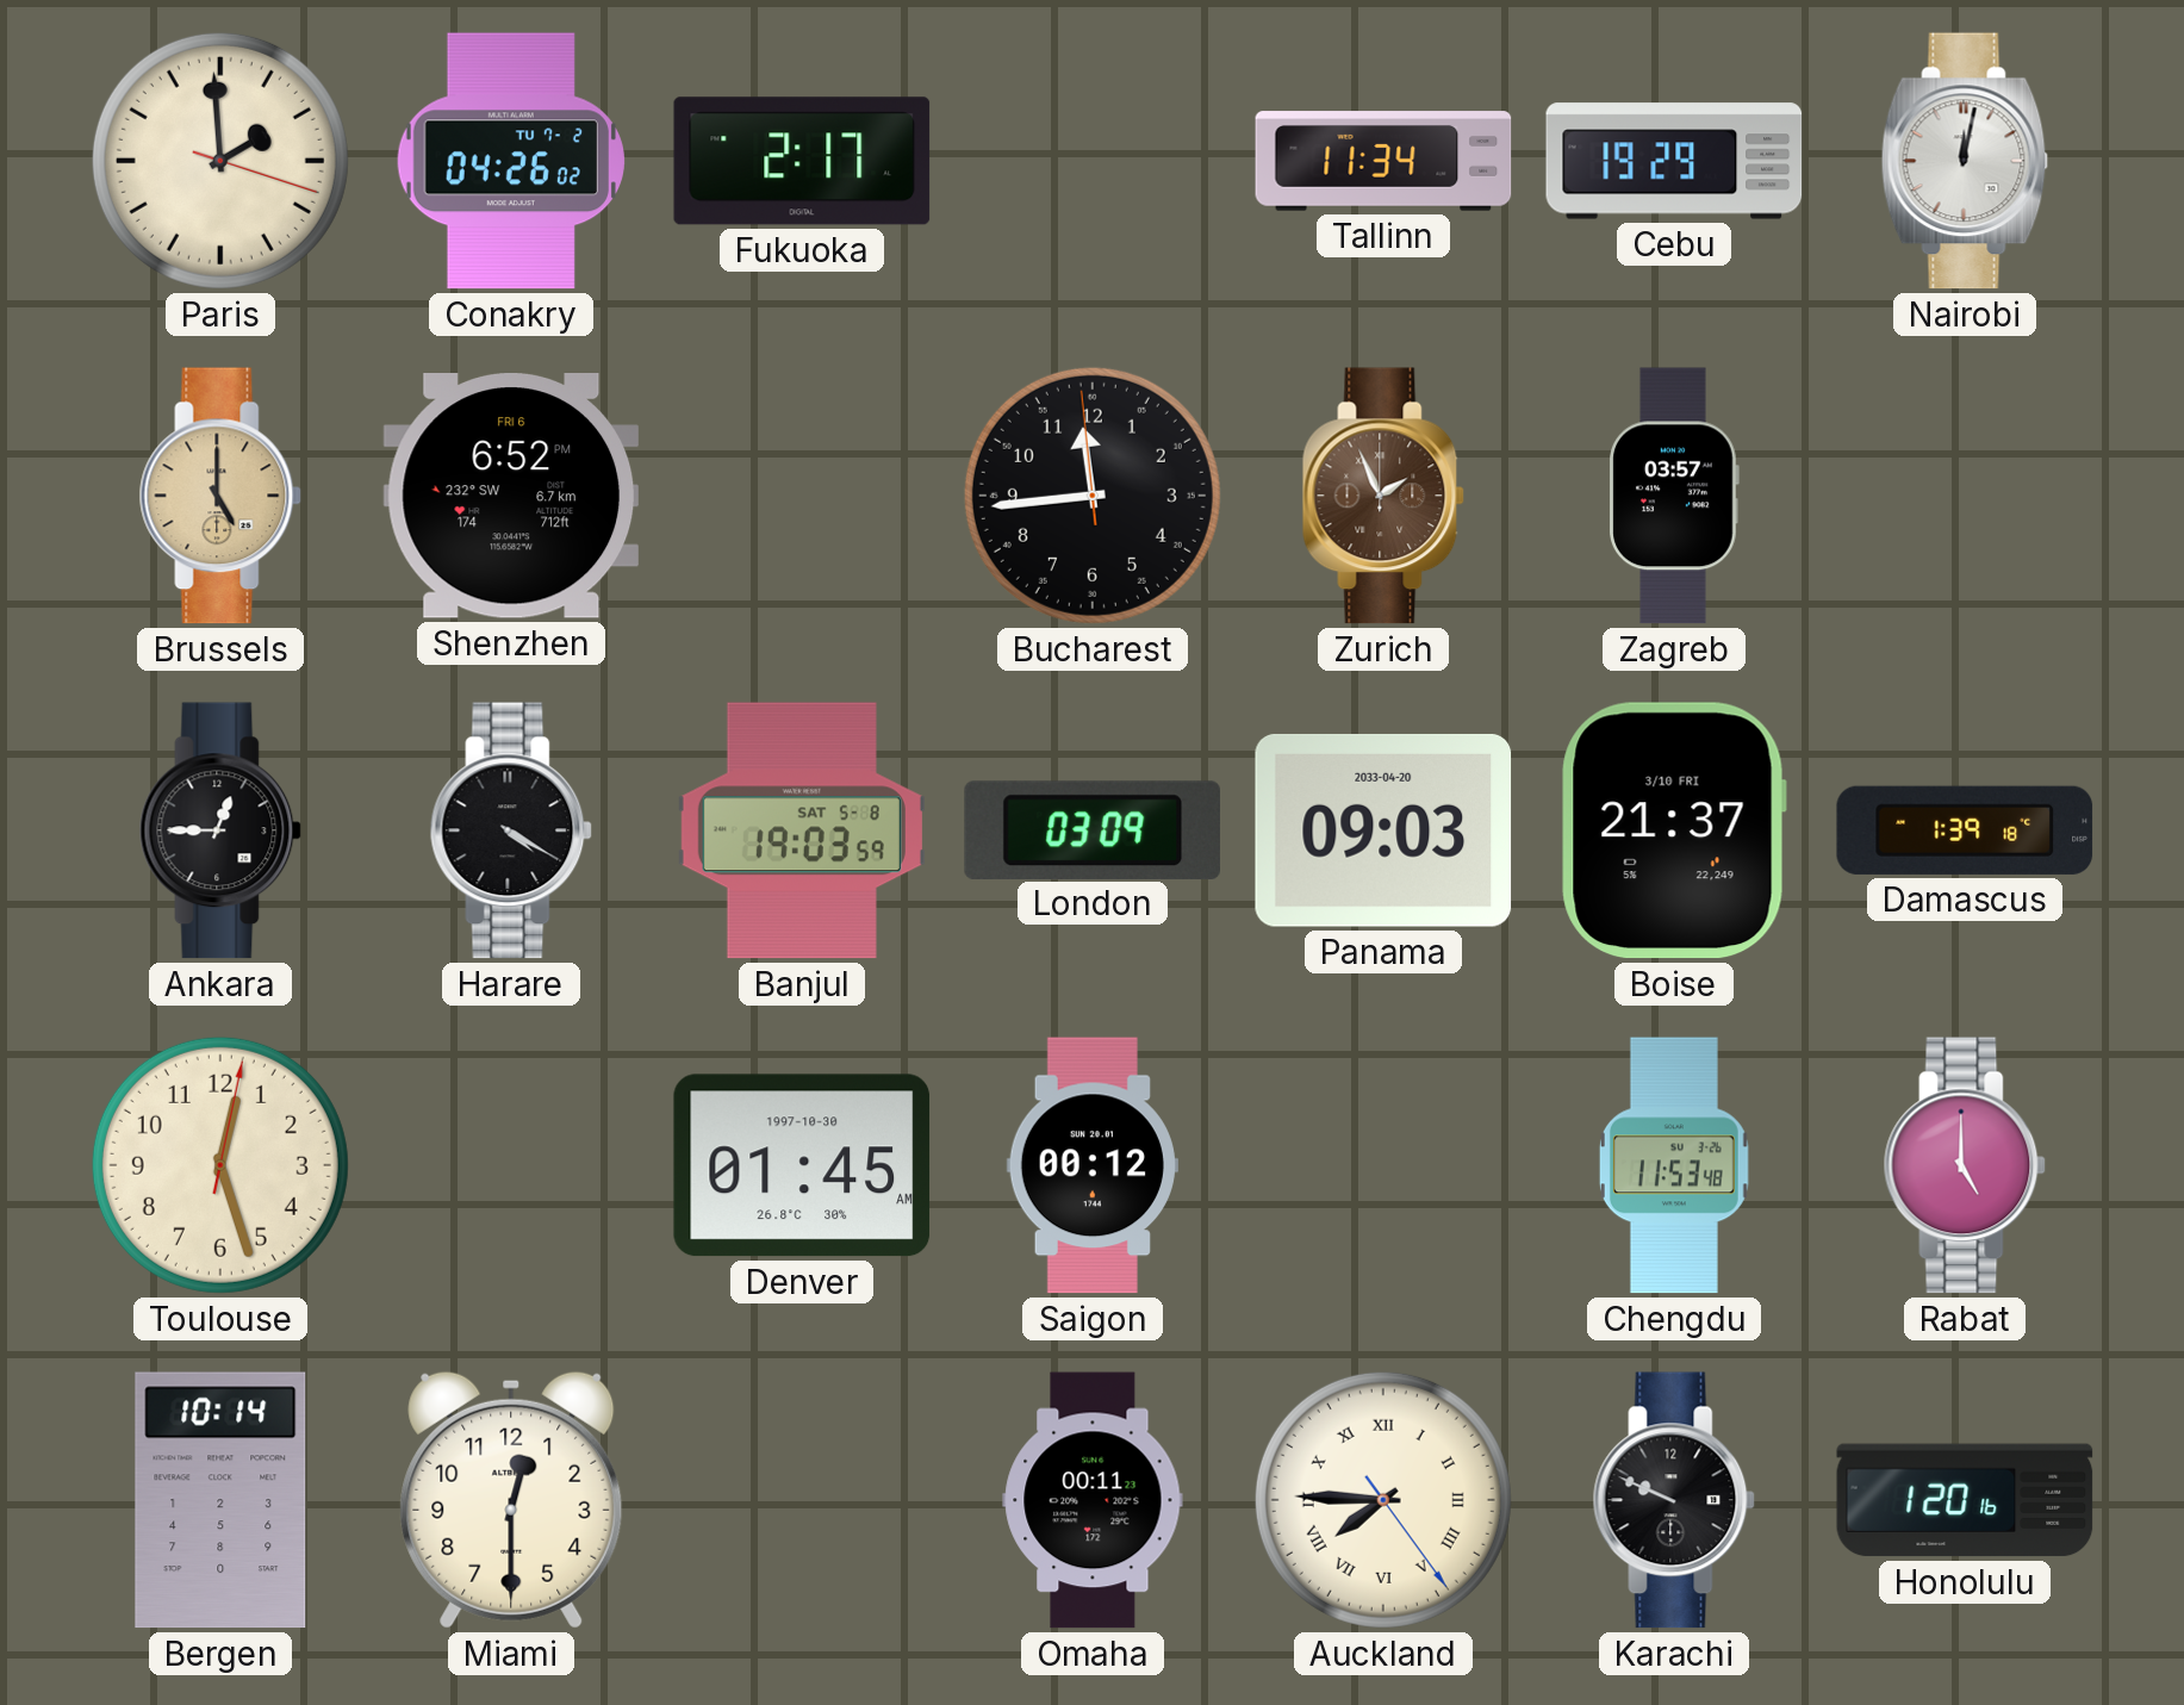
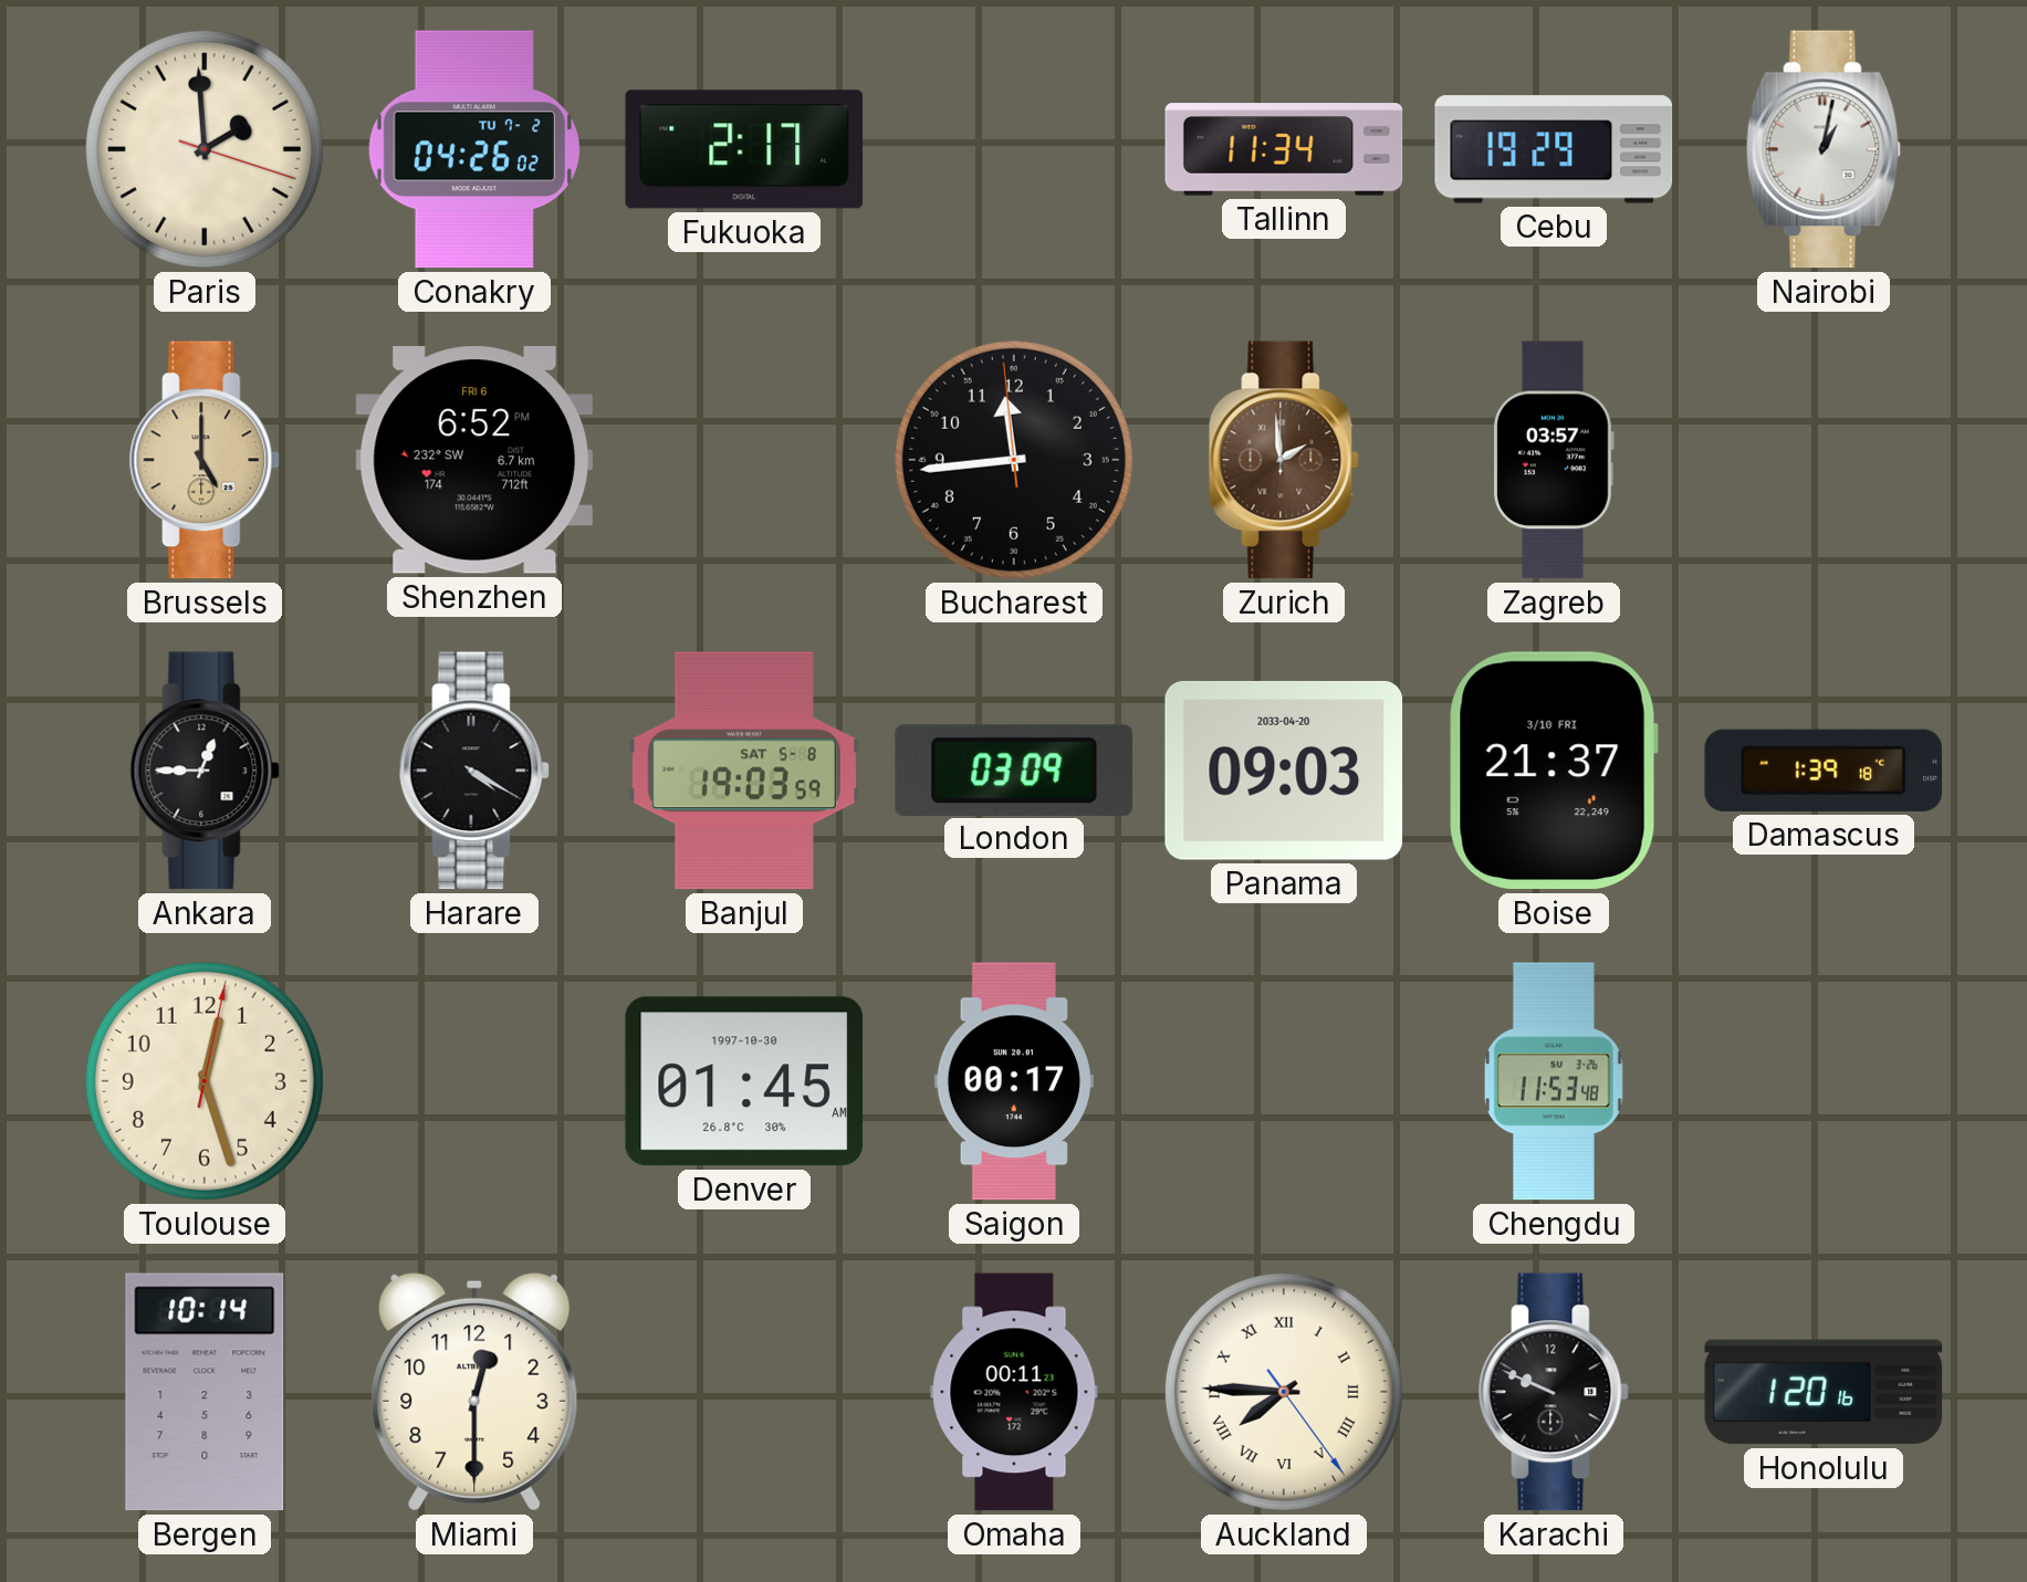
Nairobi: 12:02 -> 1:02
Zurich: 1:56 -> 1:59
Saigon: 00:12 -> 00:17
Rabat: 5:00 -> none
